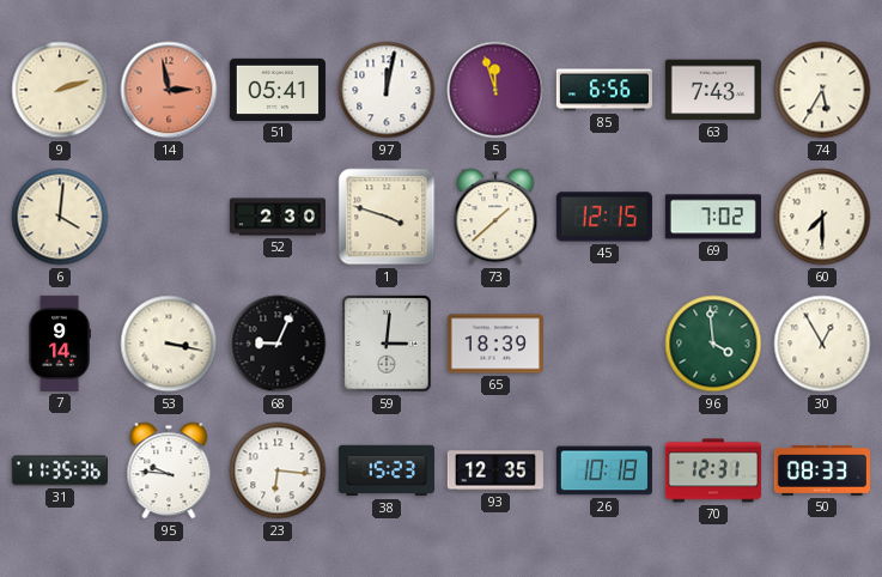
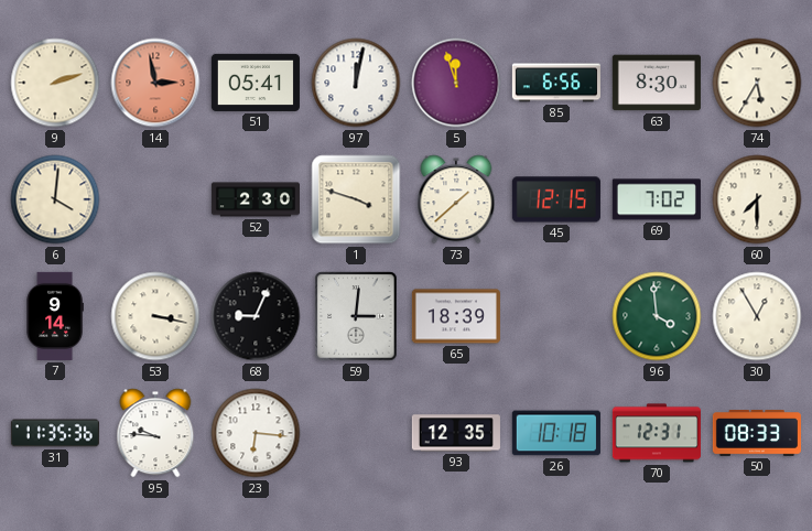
63: 7:43 -> 8:30
38: 15:23 -> none
